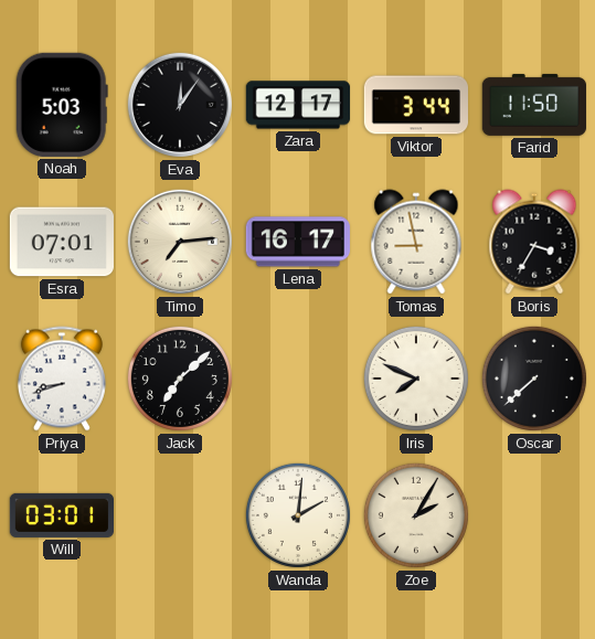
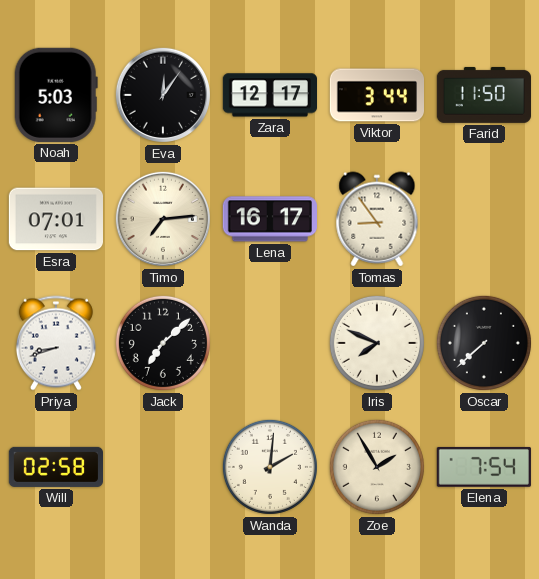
Tomas: 8:58 -> 8:54
Boris: 3:35 -> none
Will: 03:01 -> 02:58
Zoe: 2:05 -> 1:55
Elena: none -> 7:54
